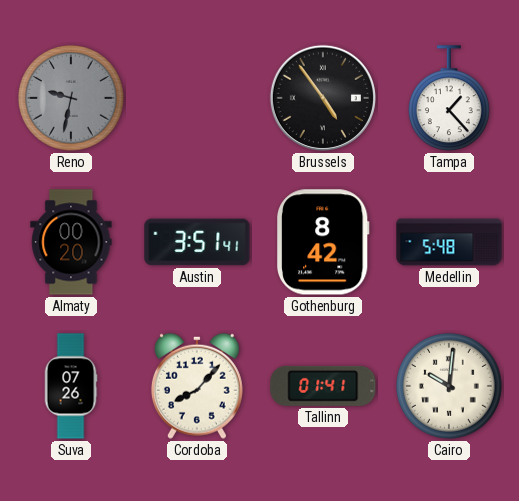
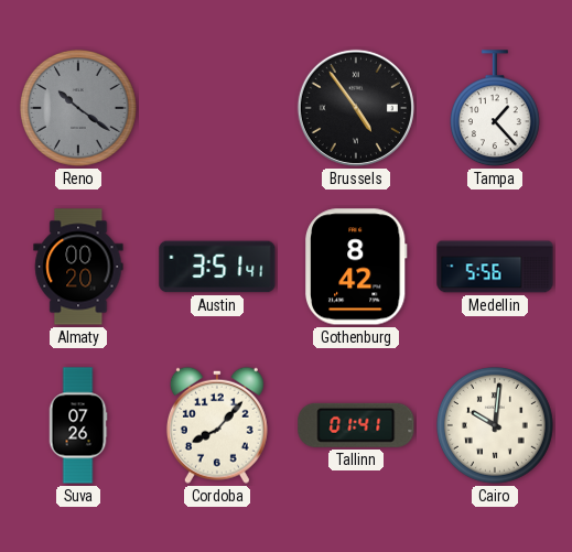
Reno: 9:32 -> 10:21
Medellin: 5:48 -> 5:56
